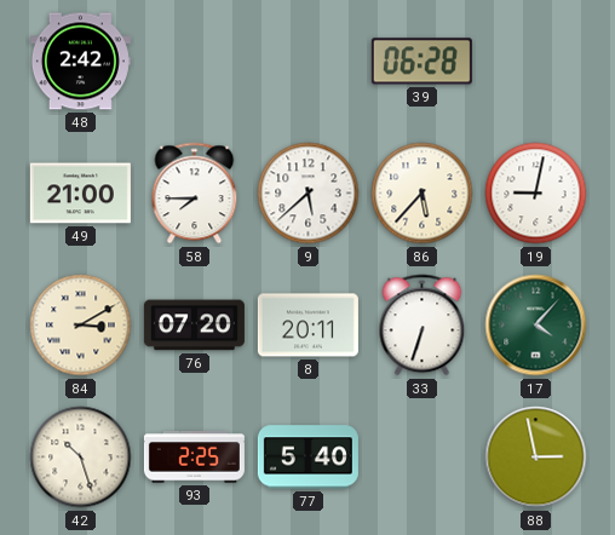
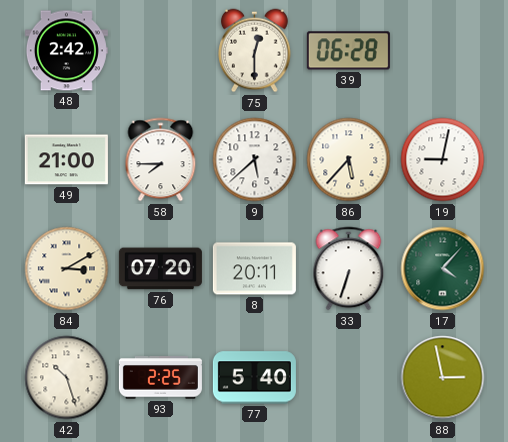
75: none -> 12:30
